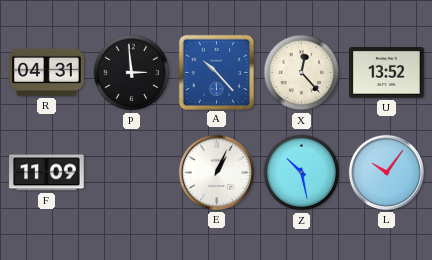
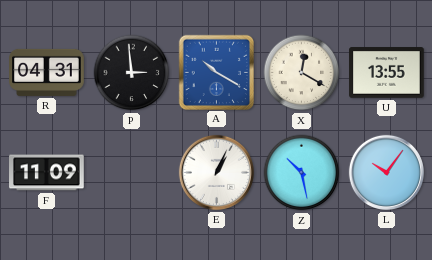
A: 10:23 -> 10:20
X: 12:23 -> 12:20
U: 13:52 -> 13:55
